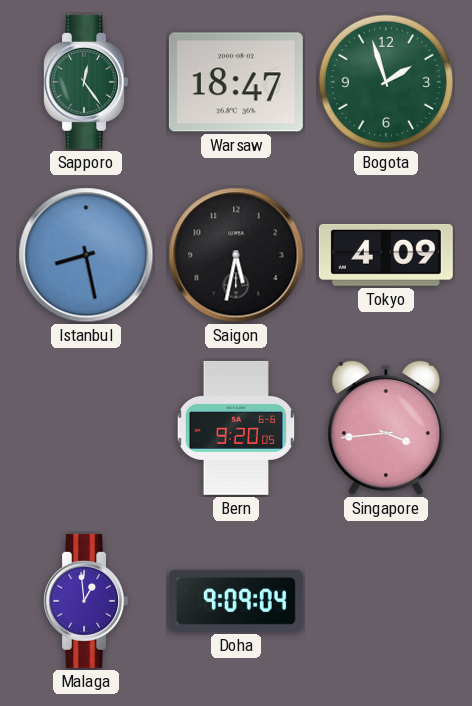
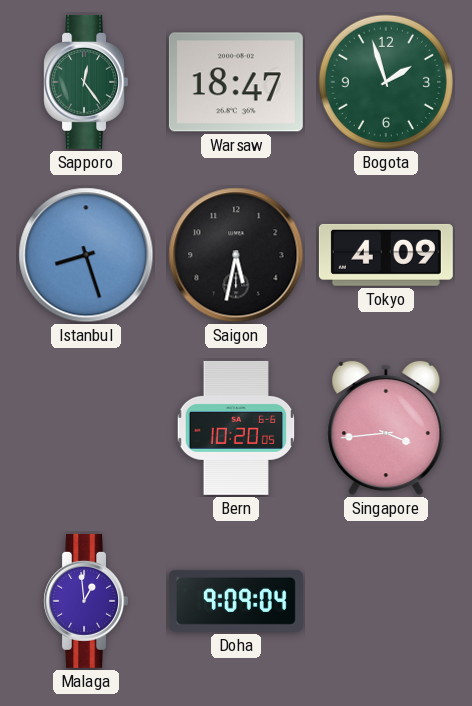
Istanbul: 8:28 -> 8:27
Bern: 9:20 -> 10:20
